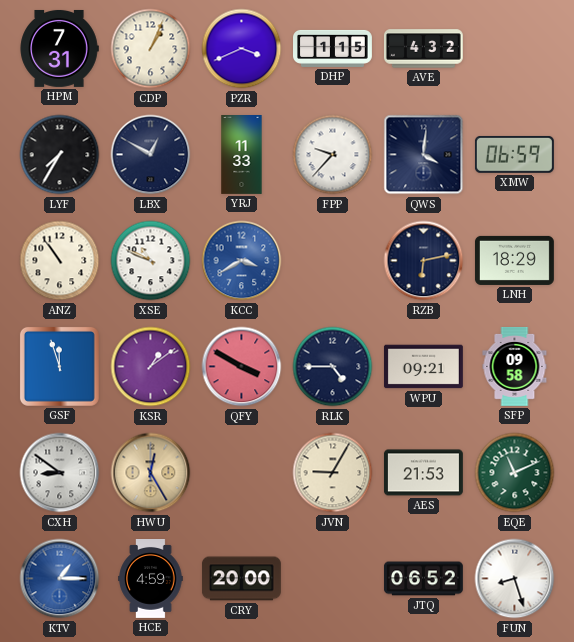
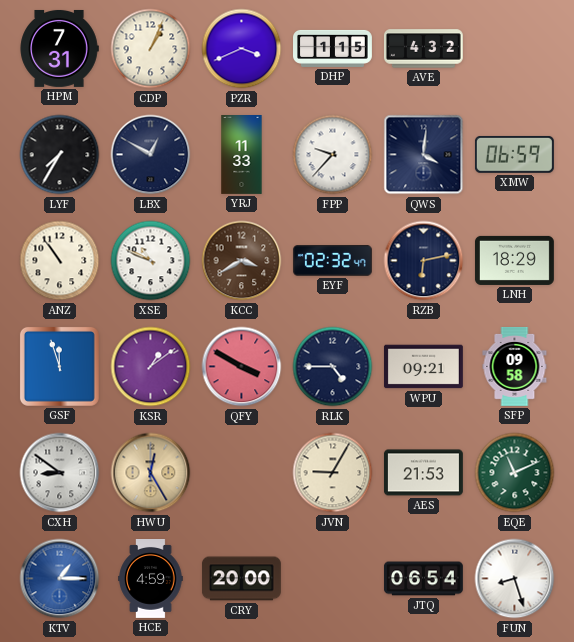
KCC dial: blue -> brown
EYF: none -> 02:32
JTQ: 06:52 -> 06:54
